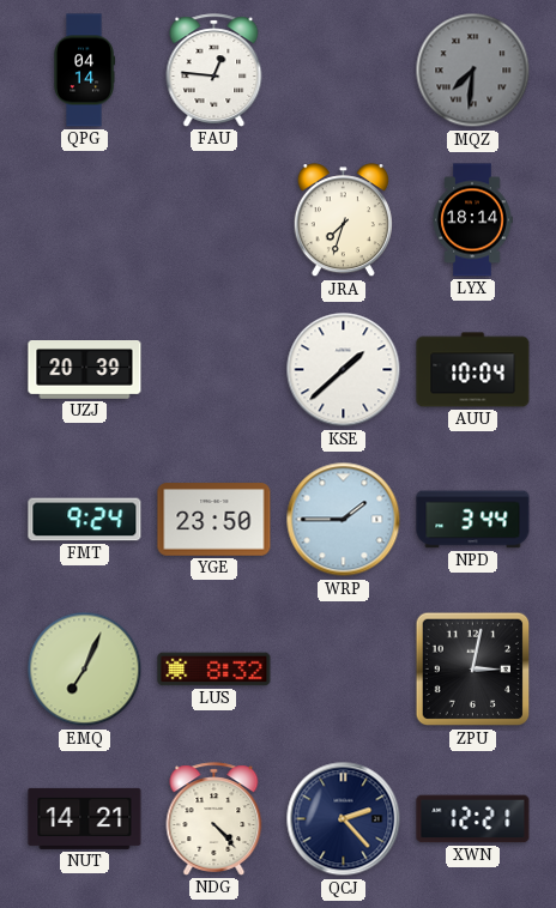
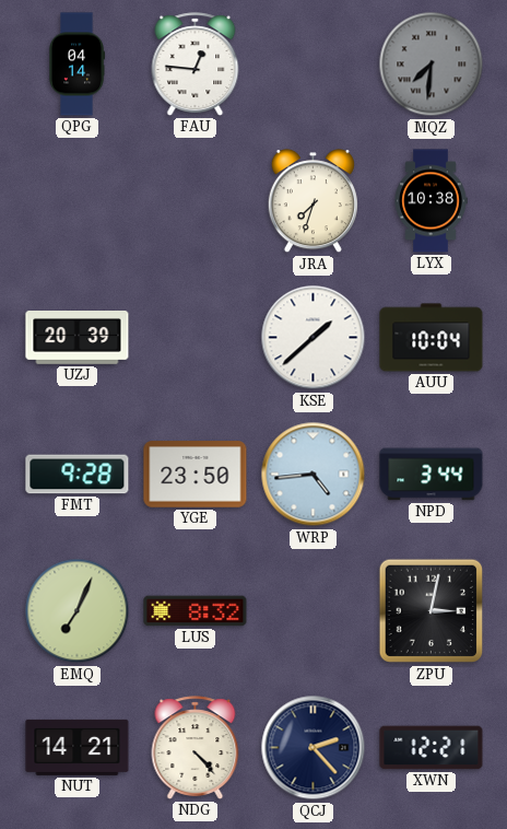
LYX: 18:14 -> 10:38
FMT: 9:24 -> 9:28
WRP: 1:45 -> 4:44
